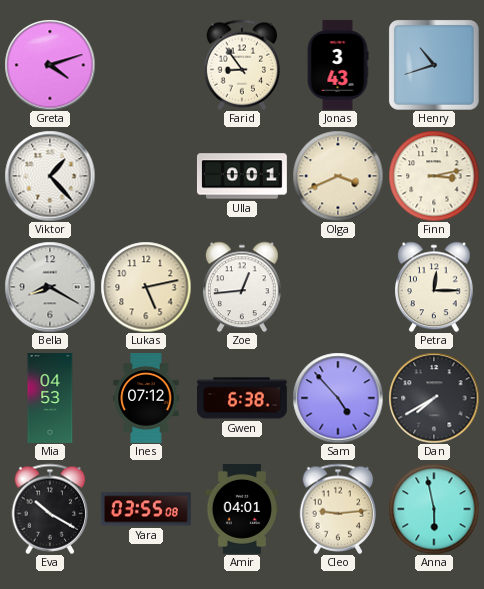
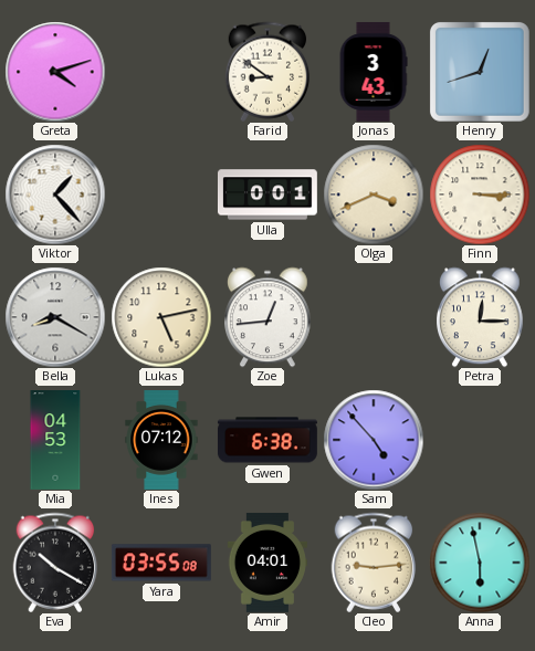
Farid: 8:54 -> 8:51
Henry: 10:42 -> 12:42
Finn: 3:13 -> 3:15
Dan: 7:40 -> none
